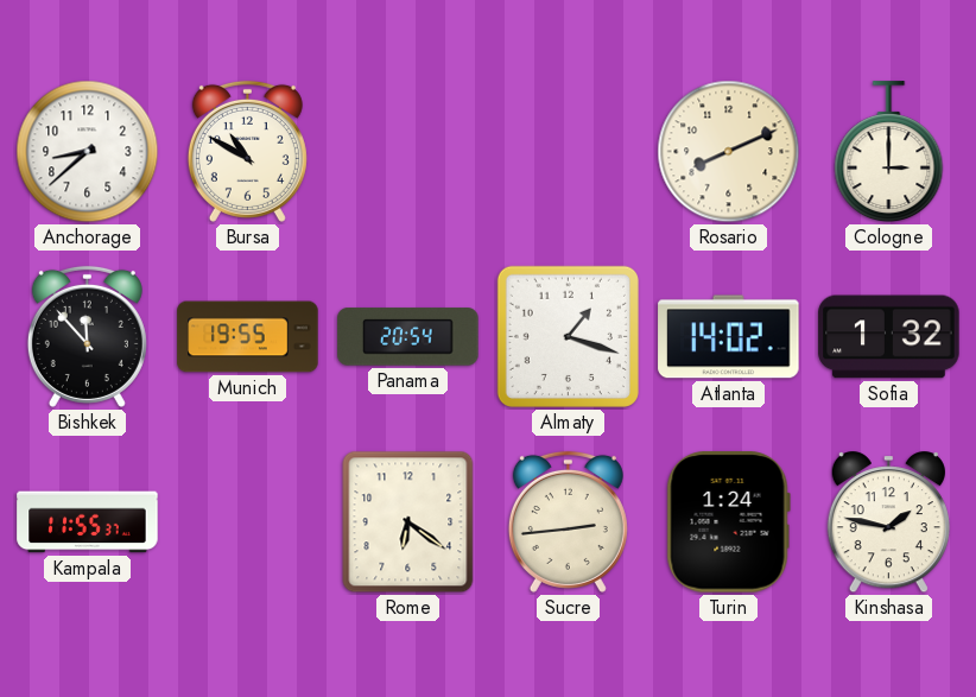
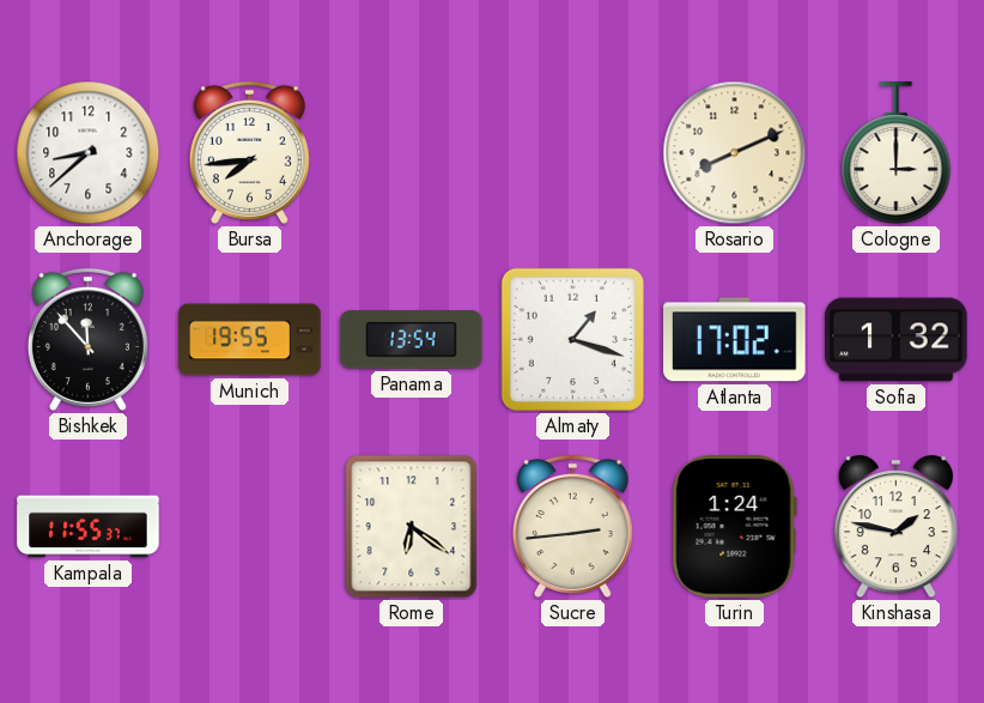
Bursa: 10:50 -> 7:44
Panama: 20:54 -> 13:54
Atlanta: 14:02 -> 17:02
